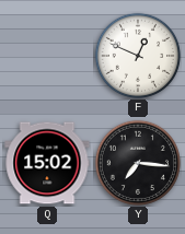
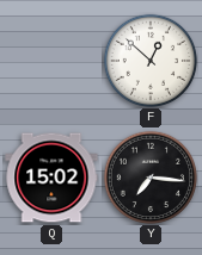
F: 12:49 -> 12:52
